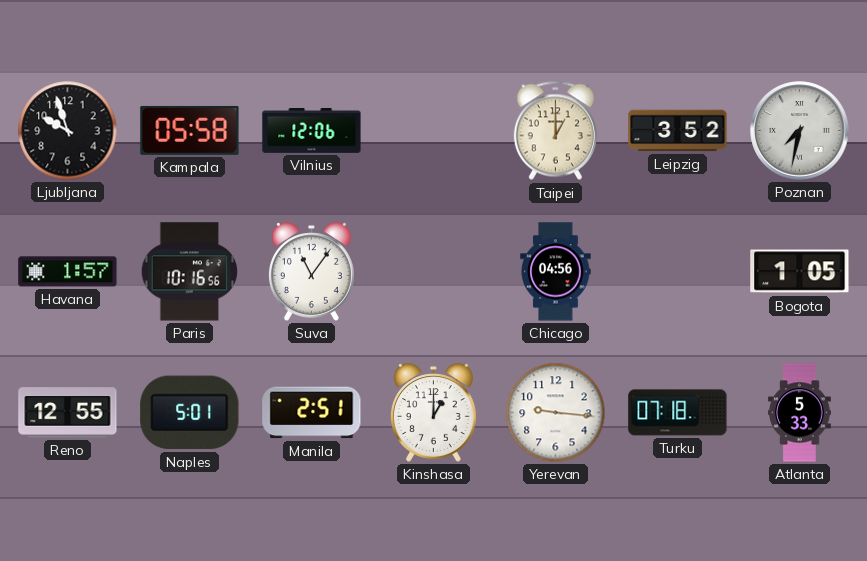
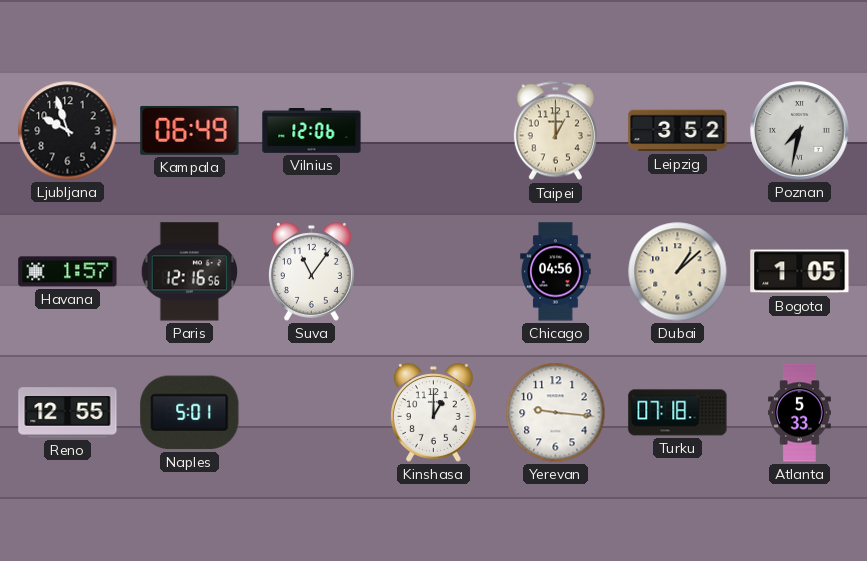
Kampala: 05:58 -> 06:49
Paris: 10:16 -> 12:16
Dubai: none -> 1:08
Manila: 2:51 -> none
